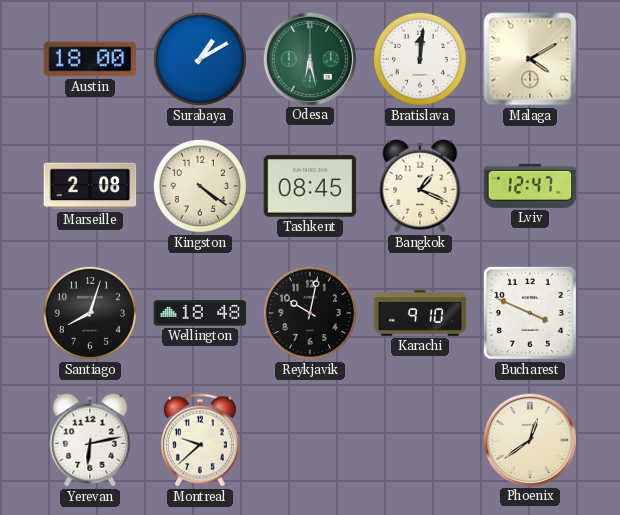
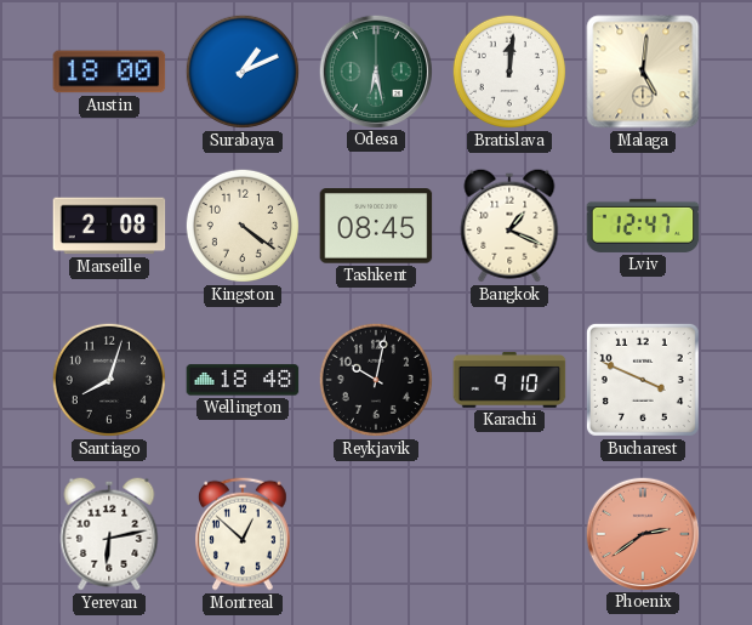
Surabaya: 1:10 -> 1:11
Malaga: 4:10 -> 5:01
Montreal: 9:38 -> 12:52
Phoenix: 12:39 -> 2:39
Phoenix dial: cream -> salmon
